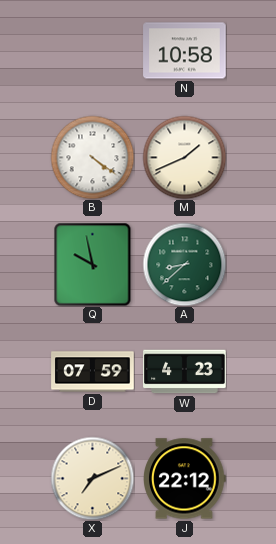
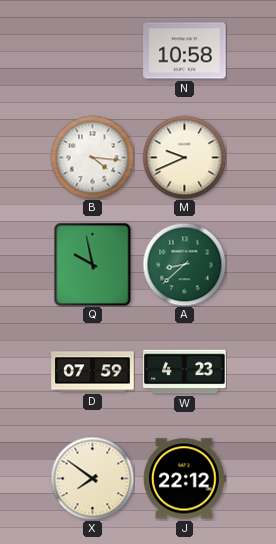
B: 4:21 -> 4:16
M: 1:41 -> 9:41
X: 7:11 -> 7:51
